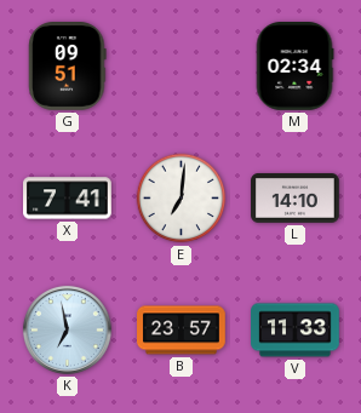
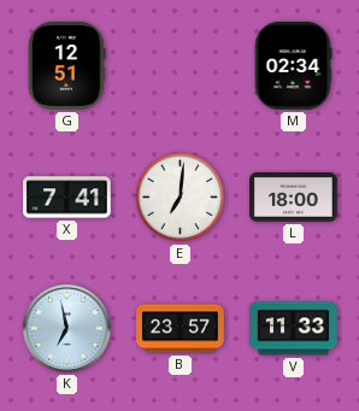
G: 09:51 -> 12:51
L: 14:10 -> 18:00
